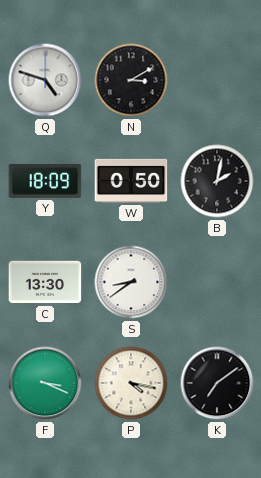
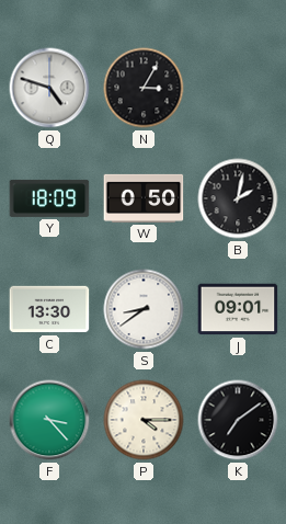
N: 3:10 -> 3:05
J: none -> 09:01
F: 3:19 -> 3:23
P: 4:17 -> 4:15
